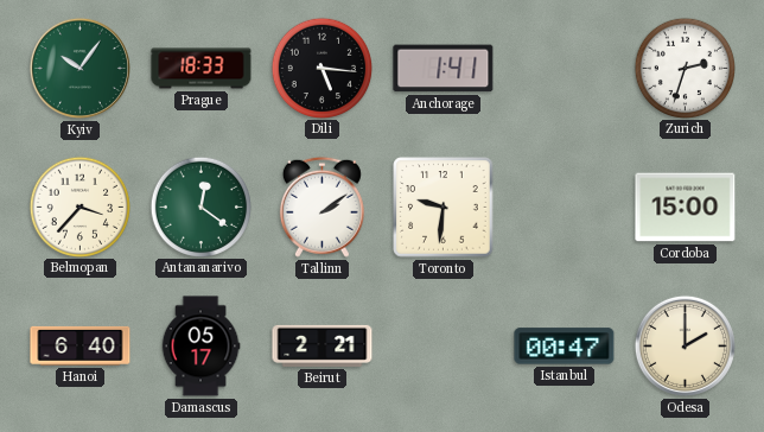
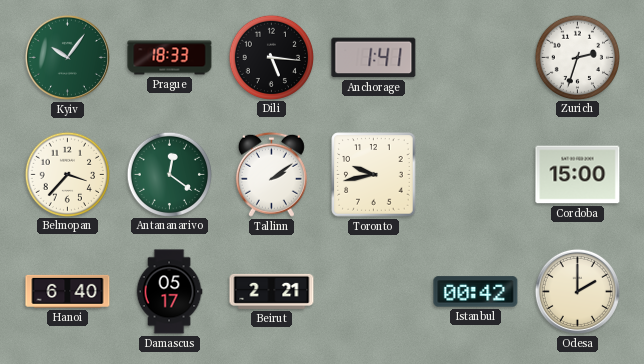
Toronto: 9:31 -> 9:43
Istanbul: 00:47 -> 00:42
